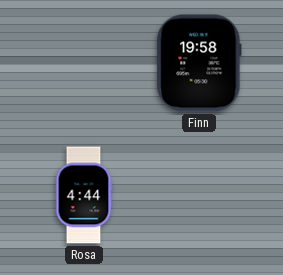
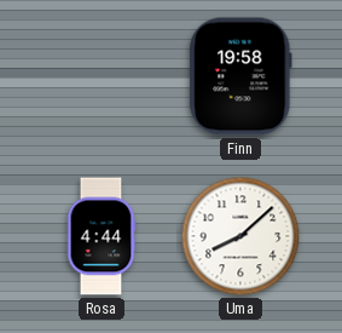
Uma: none -> 8:08
